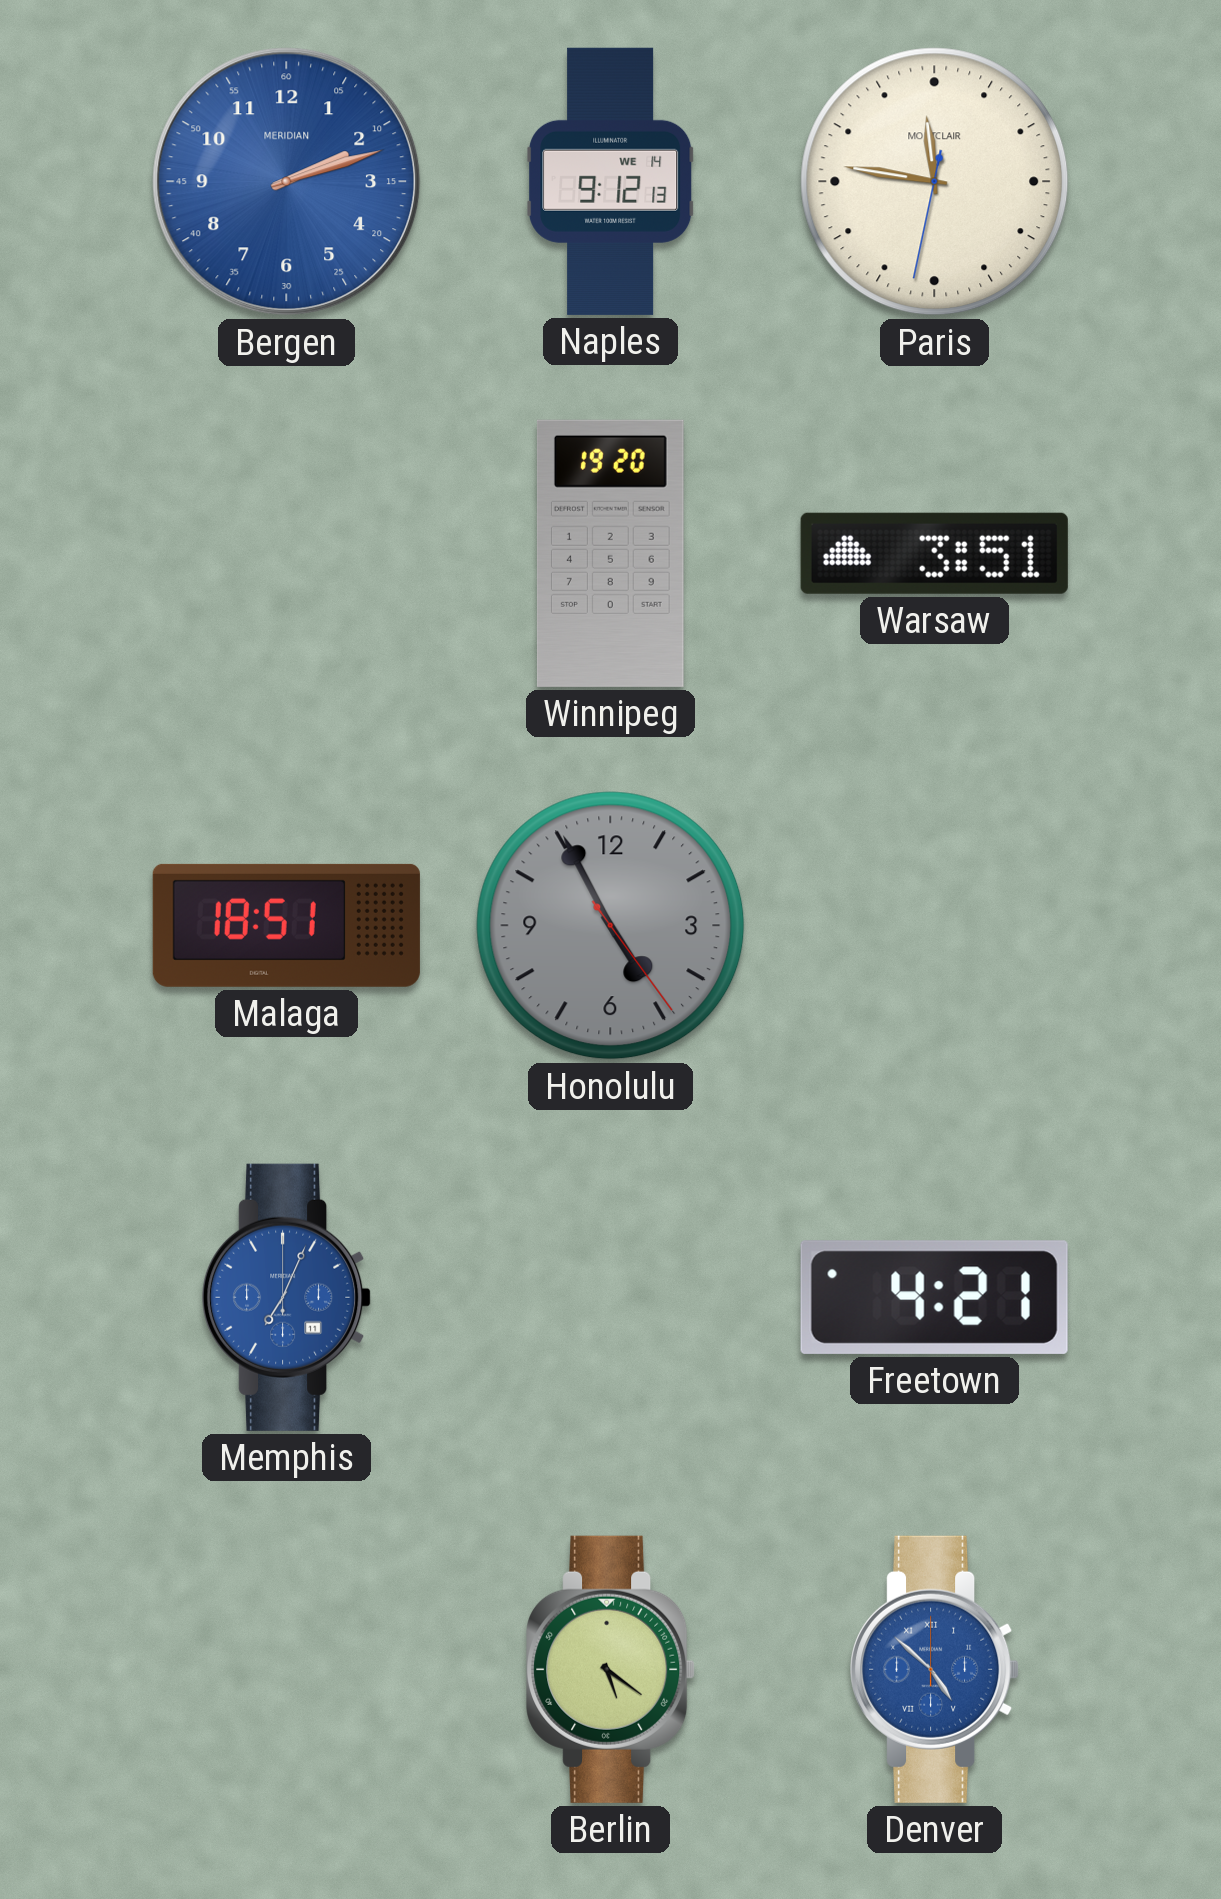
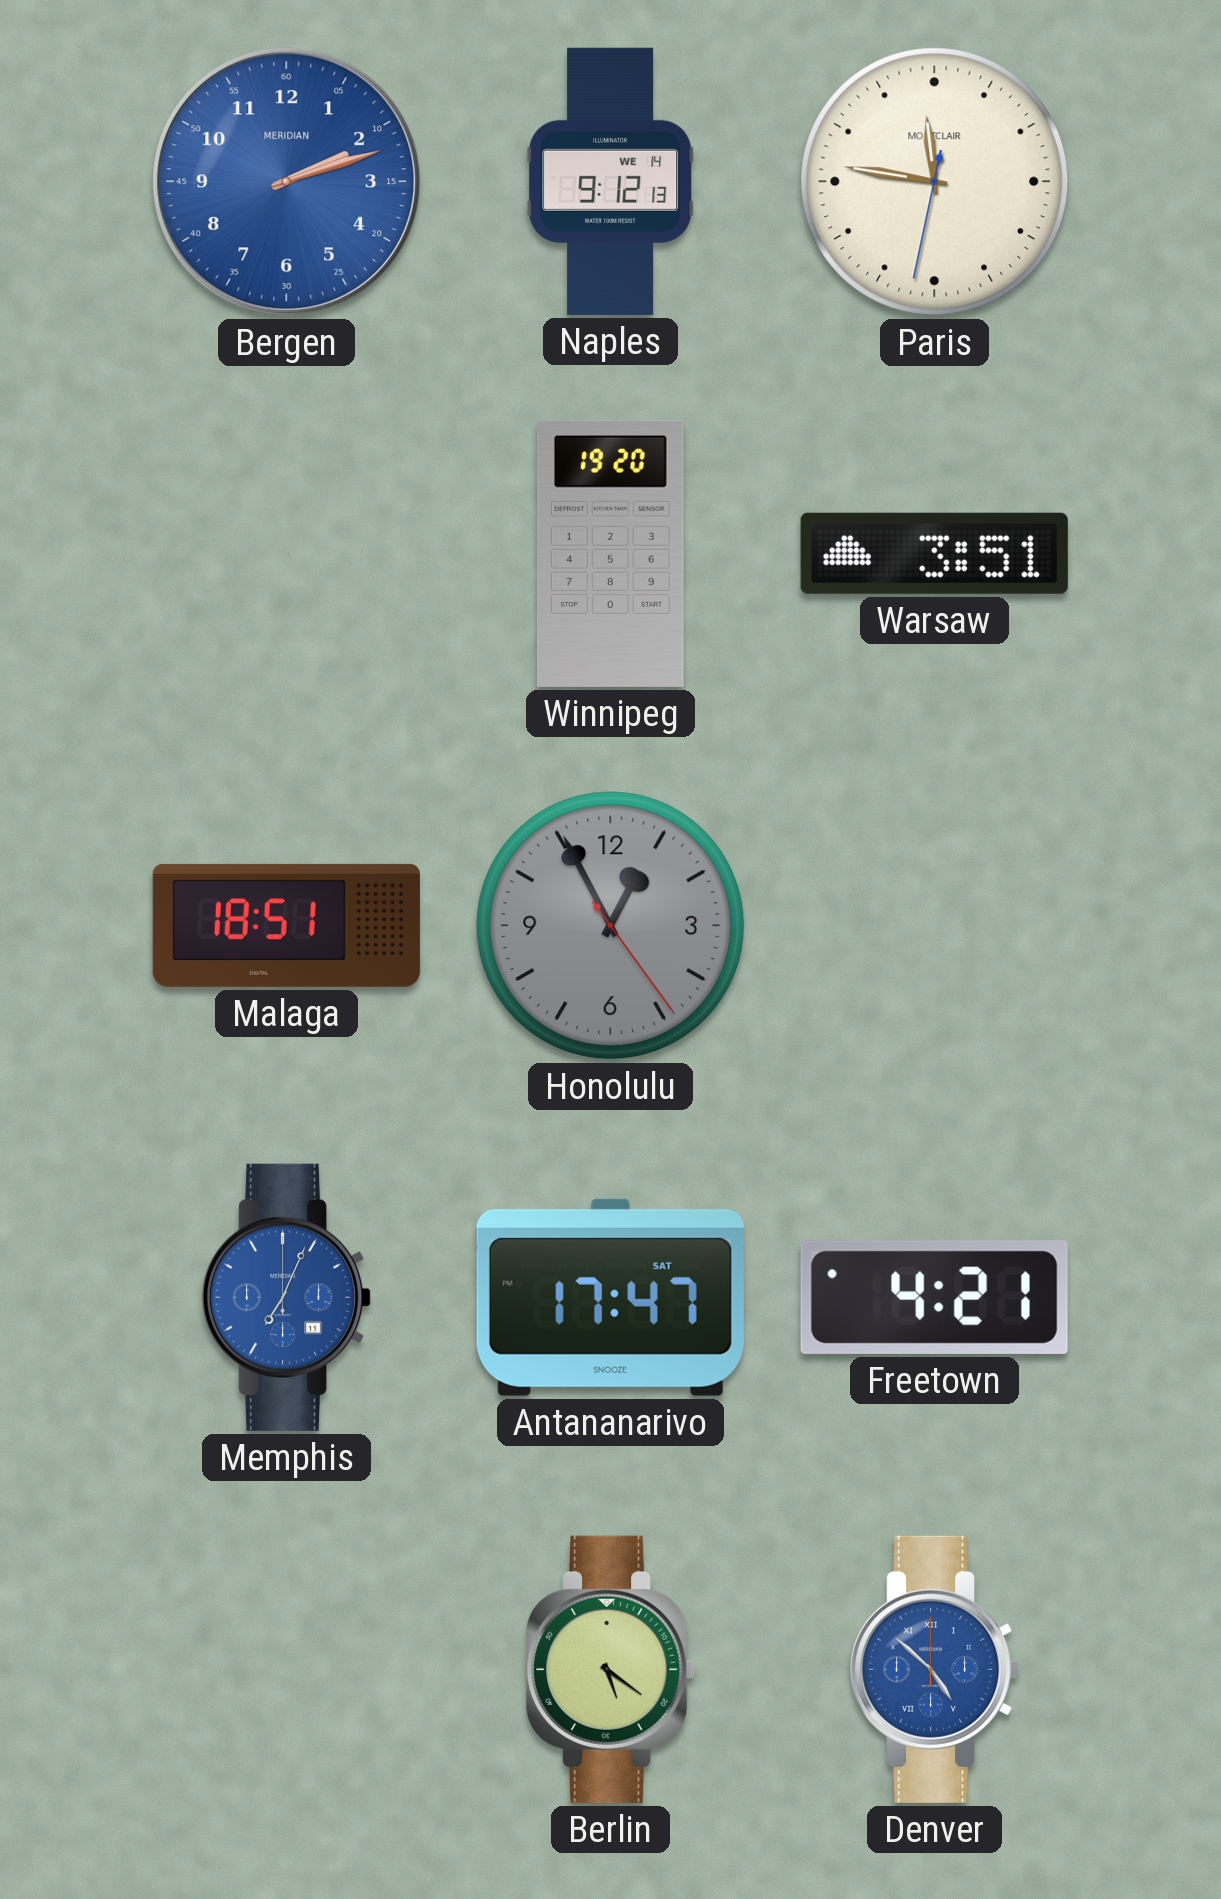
Honolulu: 4:55 -> 12:55
Antananarivo: none -> 17:47
